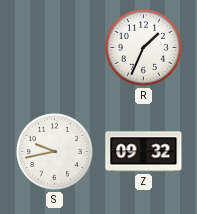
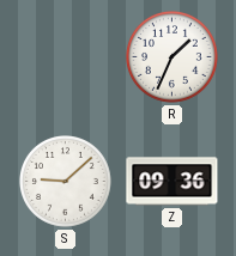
S: 9:43 -> 9:08
Z: 09:32 -> 09:36
